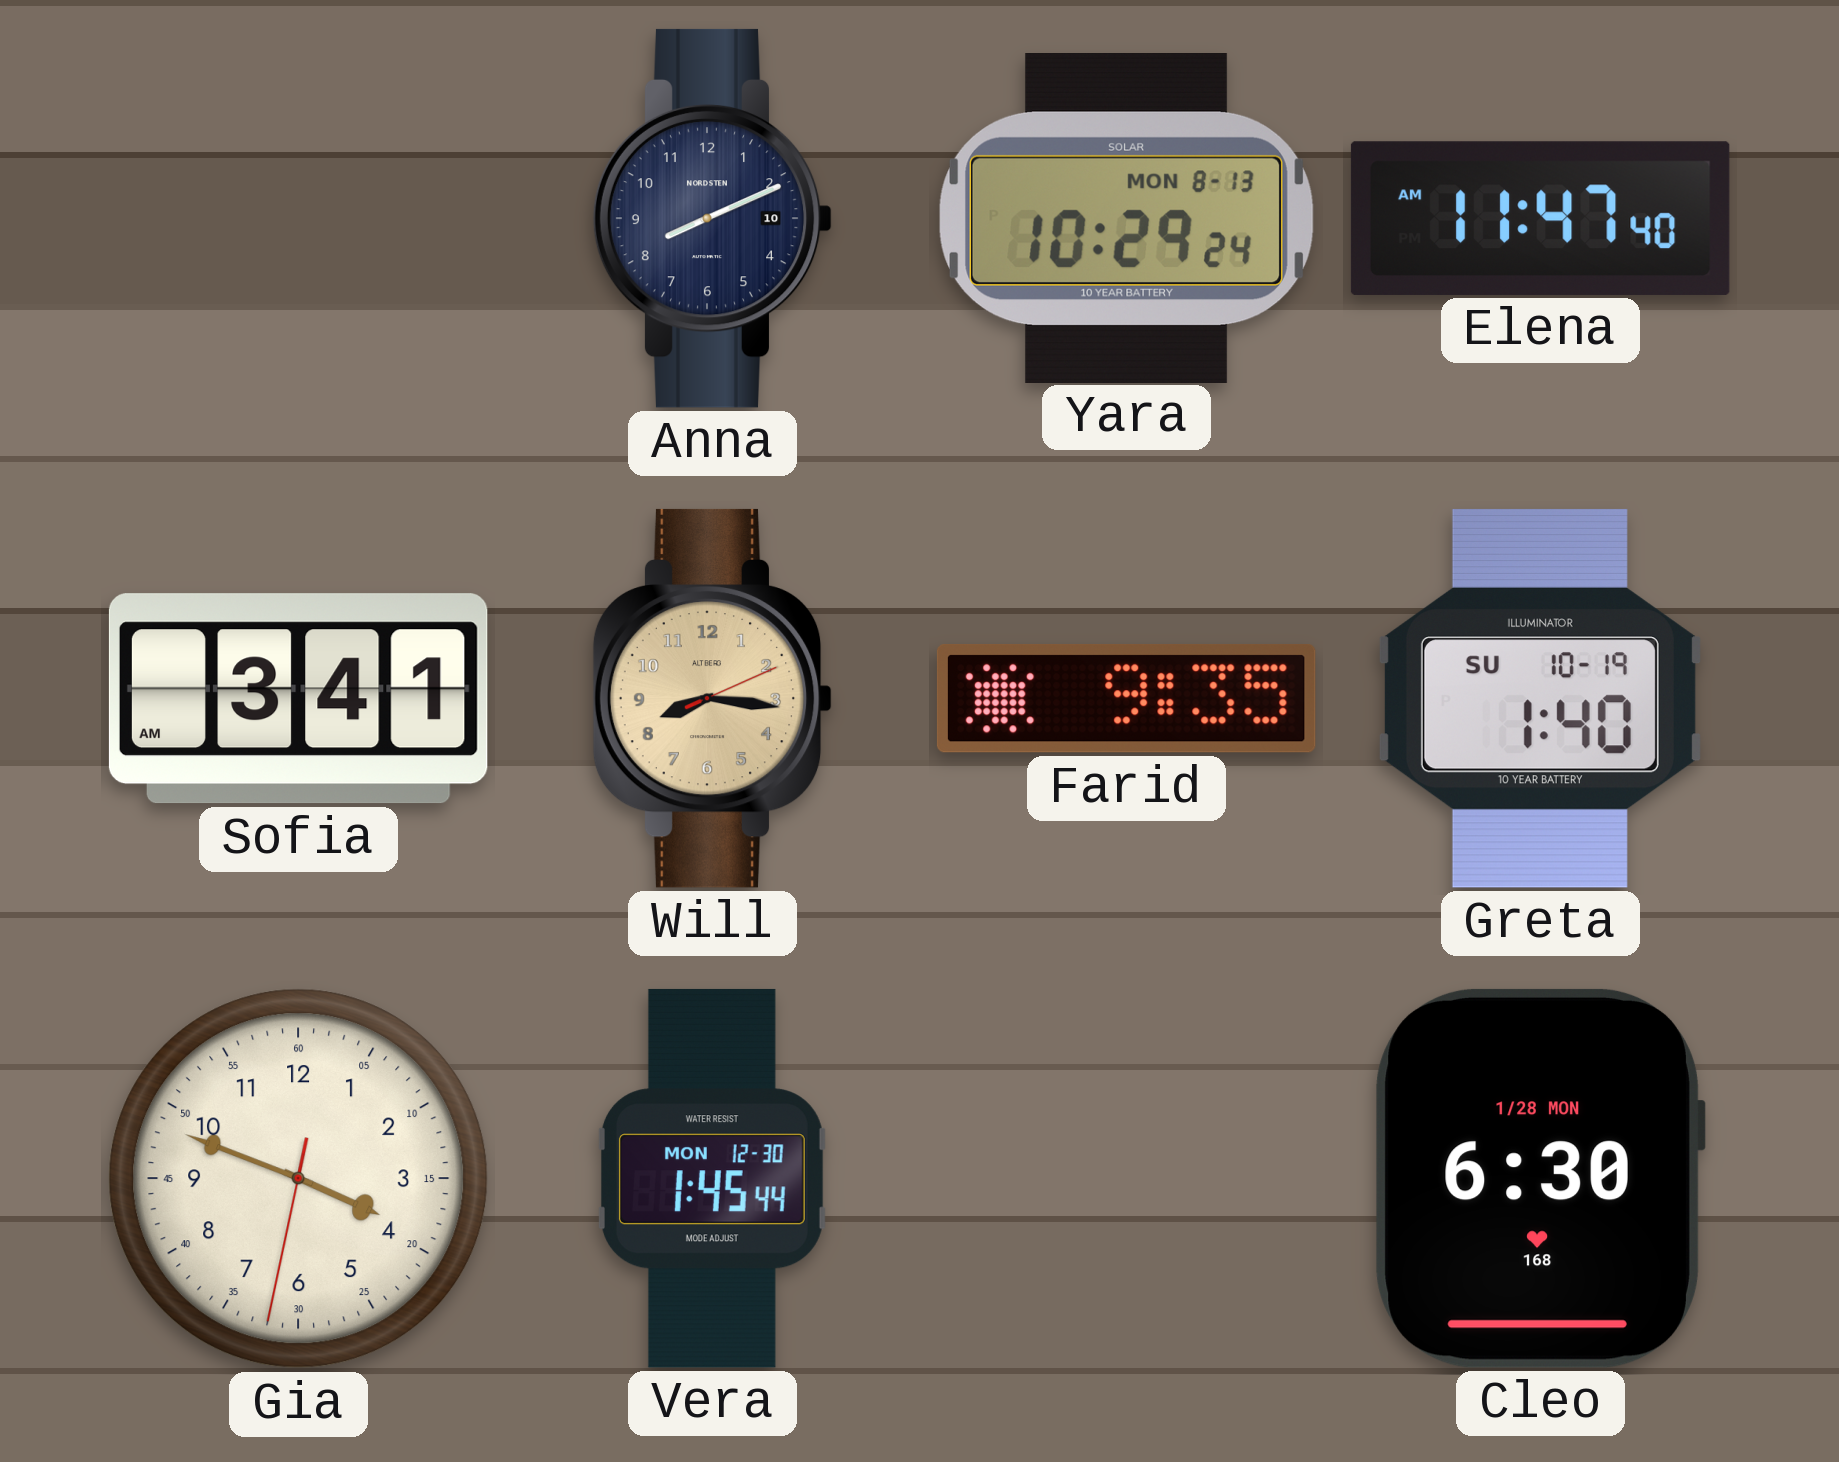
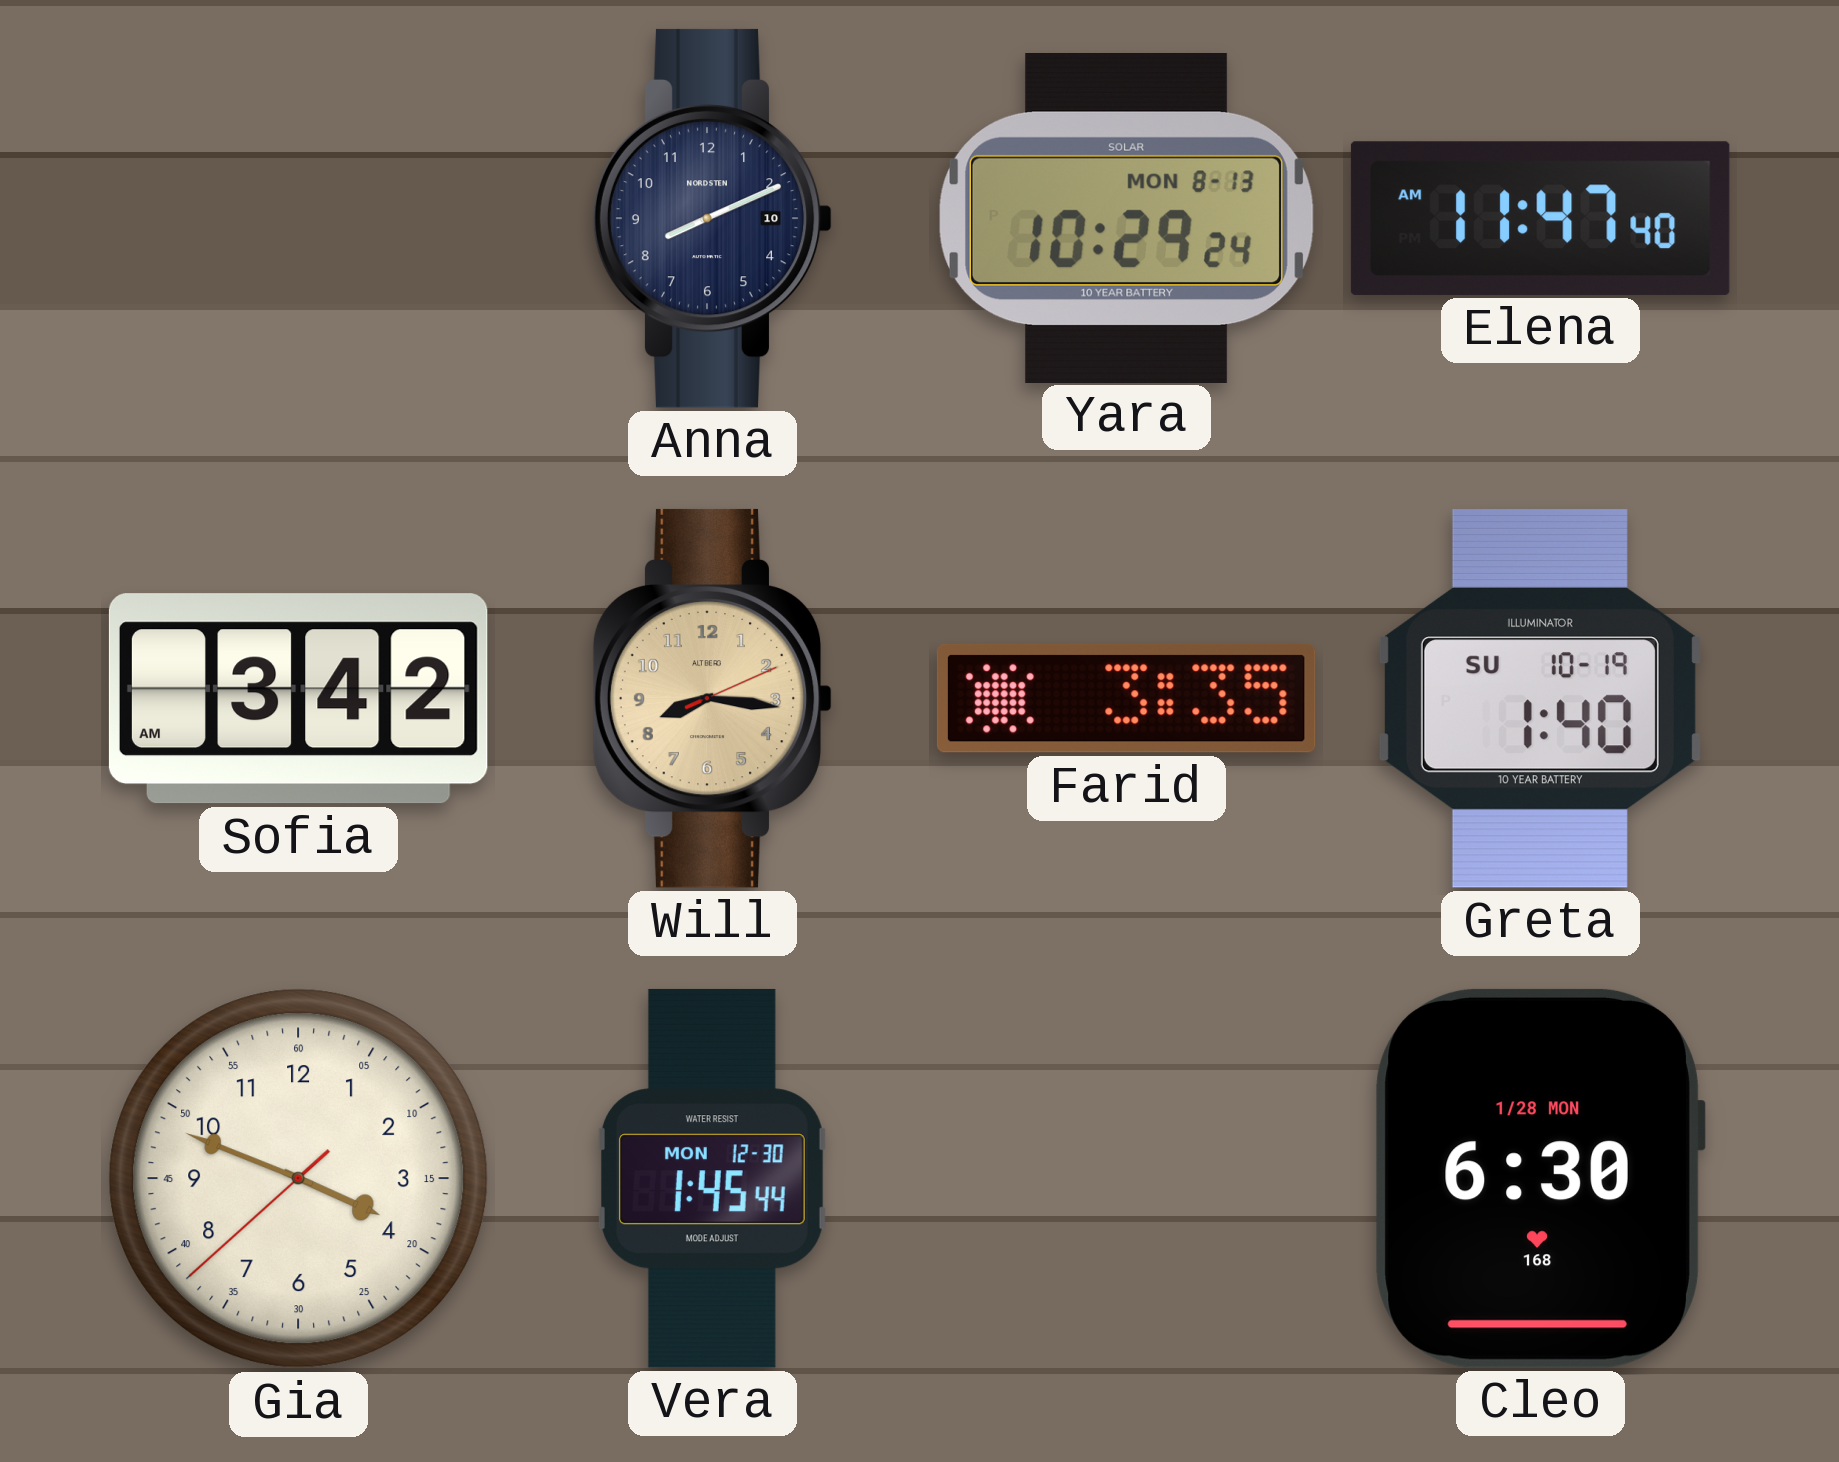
Sofia: 3:41 -> 3:42
Farid: 9:35 -> 3:35
Gia: 3:48:32 -> 3:48:38
